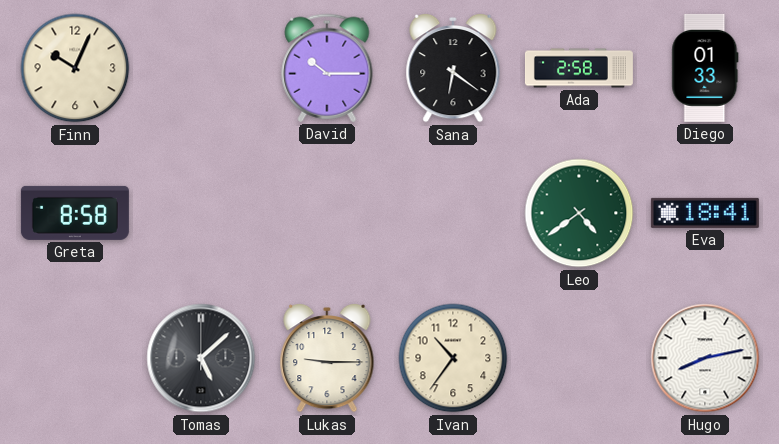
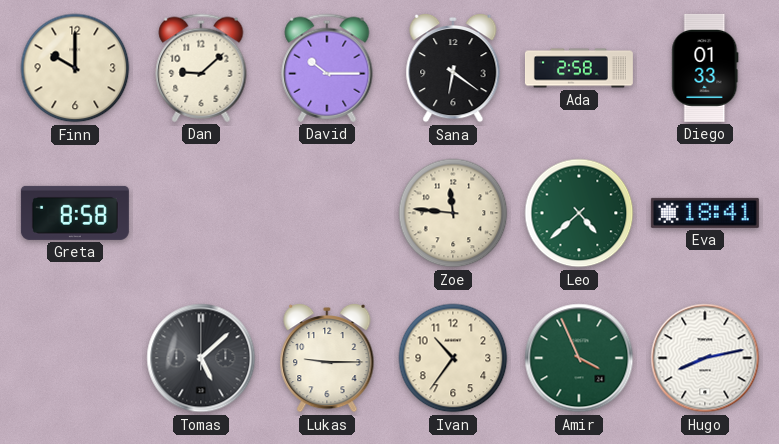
Finn: 10:04 -> 10:00
Dan: none -> 9:08
Zoe: none -> 11:46
Leo: 4:39 -> 4:38
Amir: none -> 3:56
